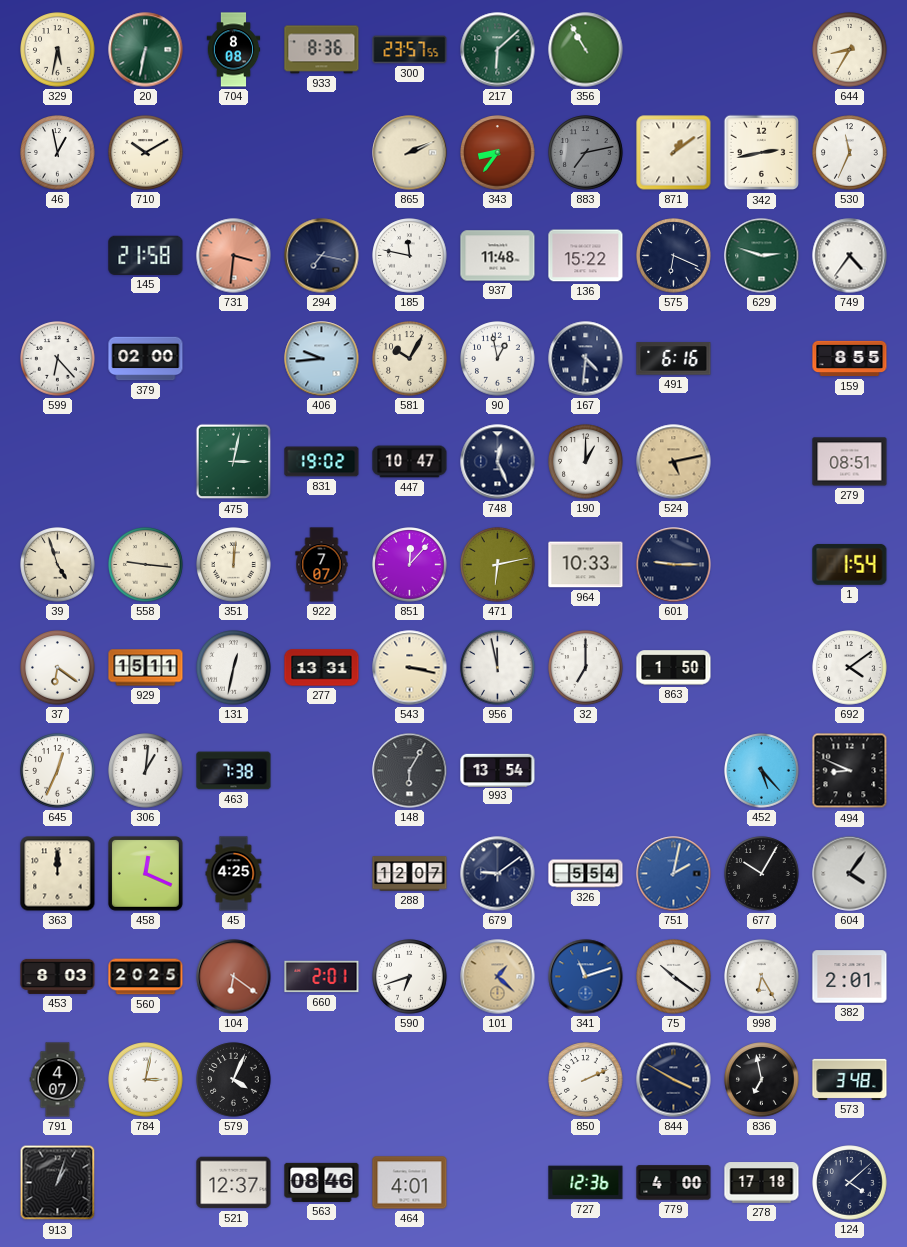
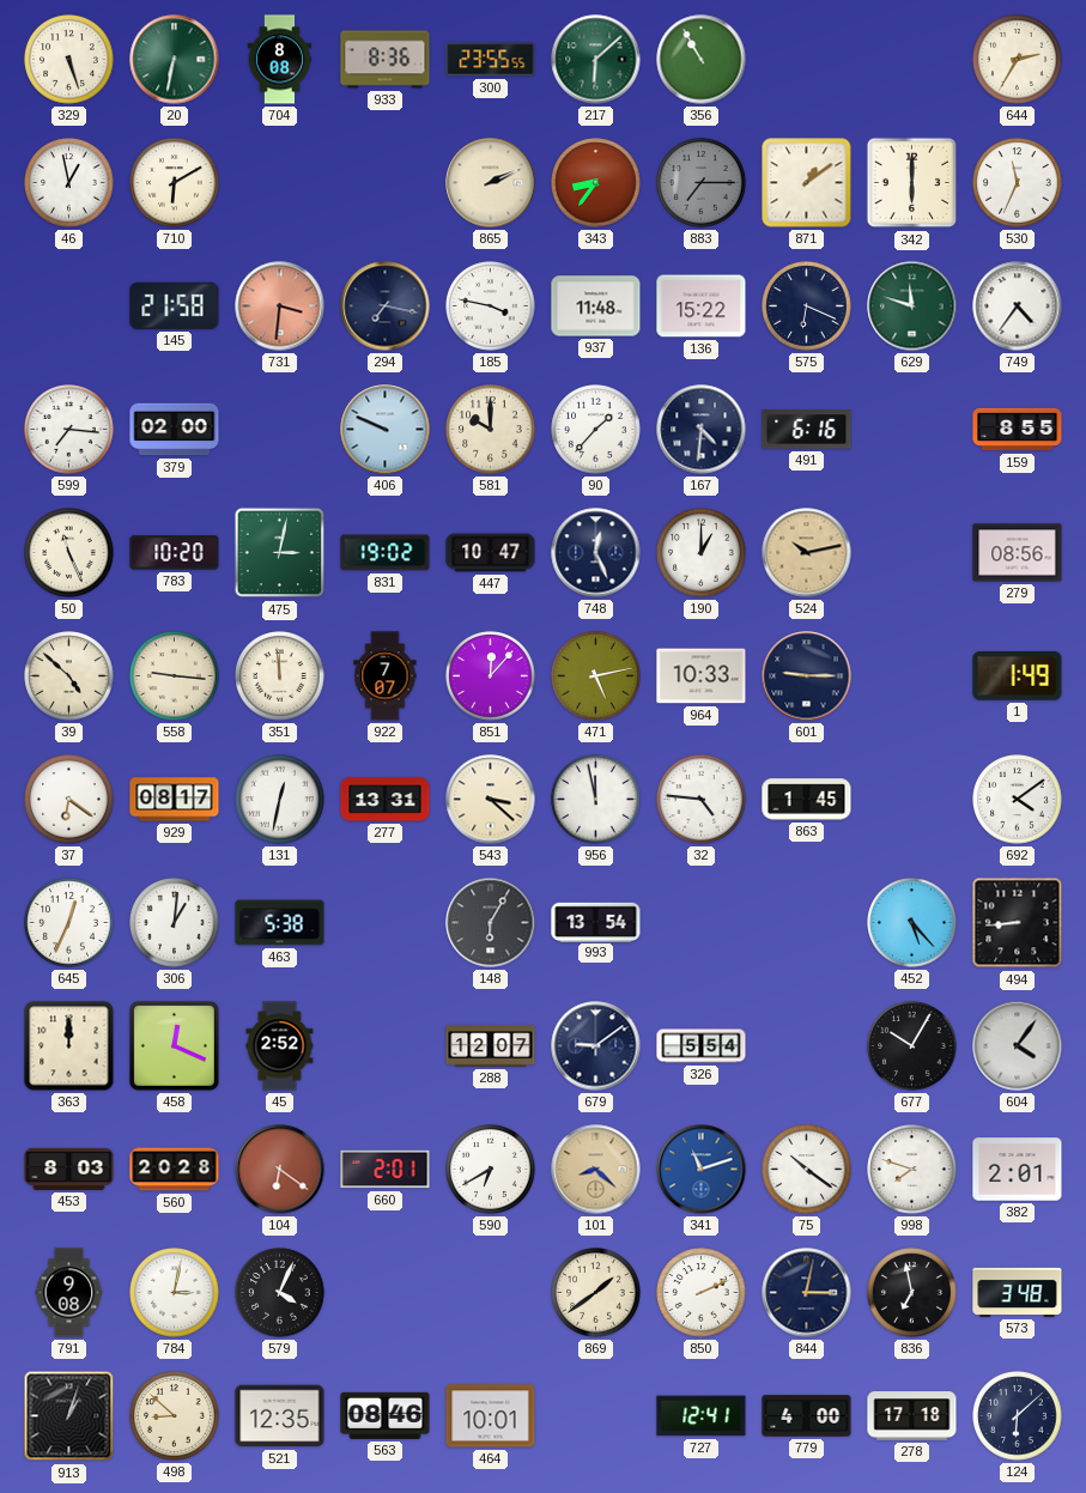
329: 5:32 -> 5:27
300: 23:57 -> 23:55
644: 8:35 -> 2:35
710: 10:10 -> 6:10
883: 7:13 -> 7:15
342: 2:43 -> 6:00
185: 11:47 -> 3:47
629: 2:48 -> 11:48
599: 6:23 -> 7:16
406: 9:44 -> 9:49
581: 10:05 -> 10:00
90: 12:58 -> 1:37
50: none -> 11:26
783: none -> 10:20
524: 5:13 -> 10:13
279: 08:51 -> 08:56
39: 4:57 -> 4:52
351: 12:01 -> 11:59
471: 6:13 -> 5:13
1: 1:54 -> 1:49
929: 15:11 -> 08:17
543: 3:17 -> 3:22
32: 7:00 -> 4:46
863: 1:50 -> 1:45
463: 7:38 -> 5:38
494: 8:49 -> 8:44
45: 4:25 -> 2:52
751: 2:02 -> none
560: 20:25 -> 20:28
590: 6:42 -> 6:40
101: 1:22 -> 8:22
998: 6:25 -> 7:48
791: 4:07 -> 9:08
869: none -> 1:39
844: 3:50 -> 3:02
498: none -> 8:52
521: 12:37 -> 12:35
464: 4:01 -> 10:01
727: 12:36 -> 12:41
124: 4:08 -> 6:08
